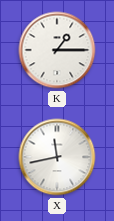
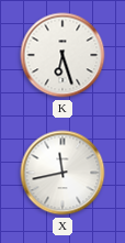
K: 1:15 -> 6:27
